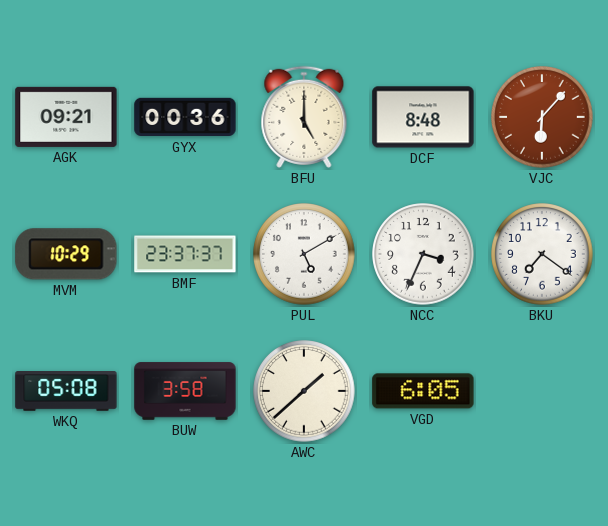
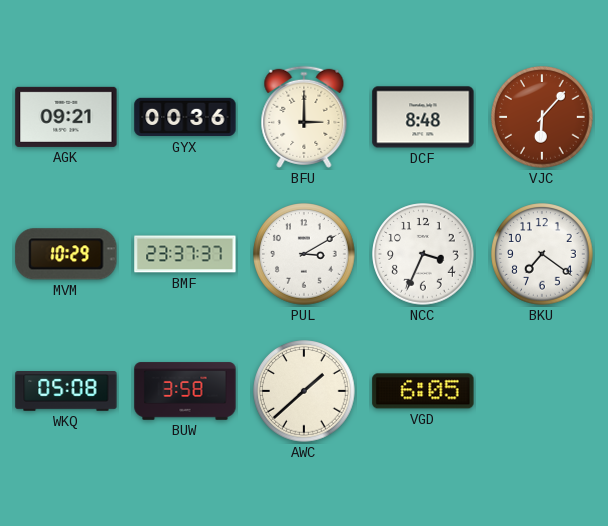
BFU: 5:00 -> 3:00
PUL: 5:10 -> 3:10
